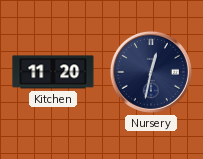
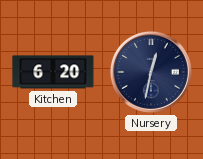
Kitchen: 11:20 -> 6:20
